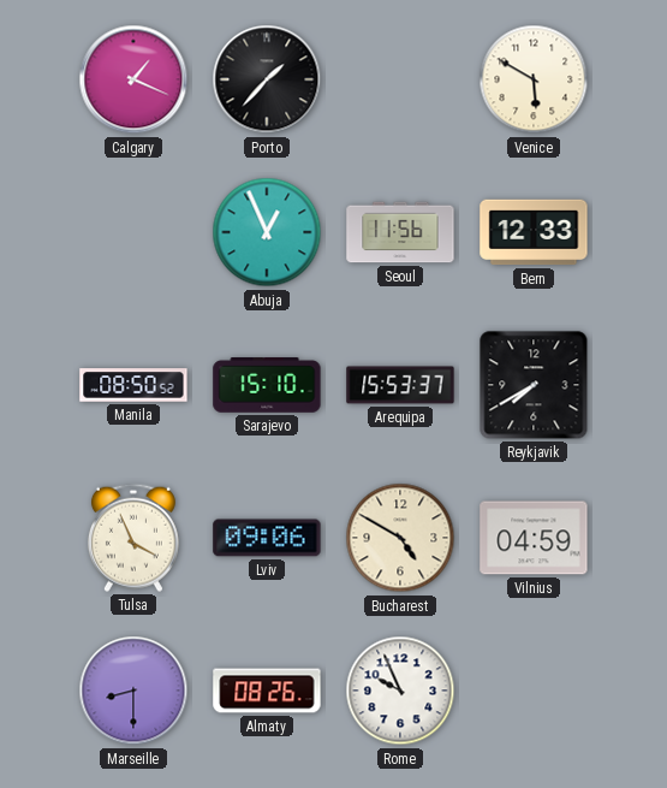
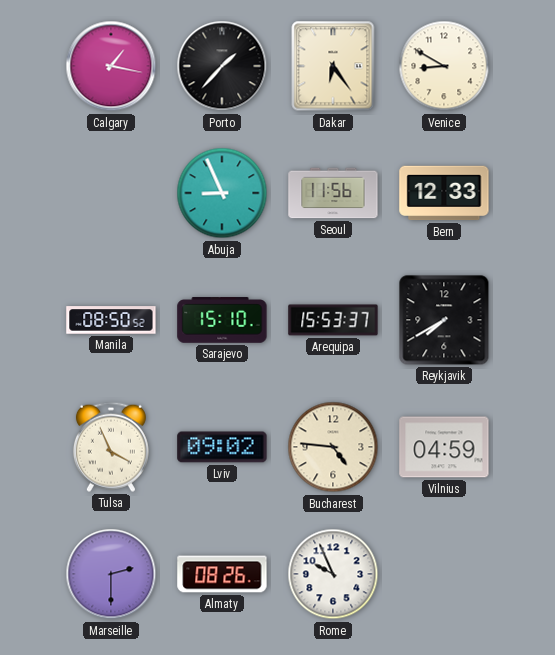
Calgary: 1:19 -> 1:17
Dakar: none -> 6:24
Venice: 5:50 -> 8:50
Abuja: 12:56 -> 8:56
Lviv: 09:06 -> 09:02
Bucharest: 4:50 -> 4:46
Marseille: 8:30 -> 2:30
